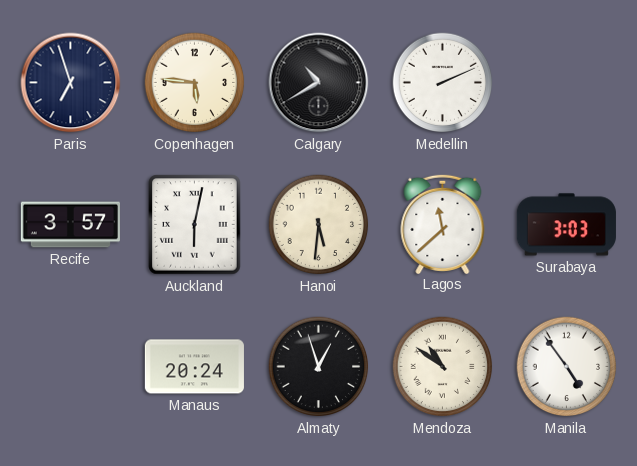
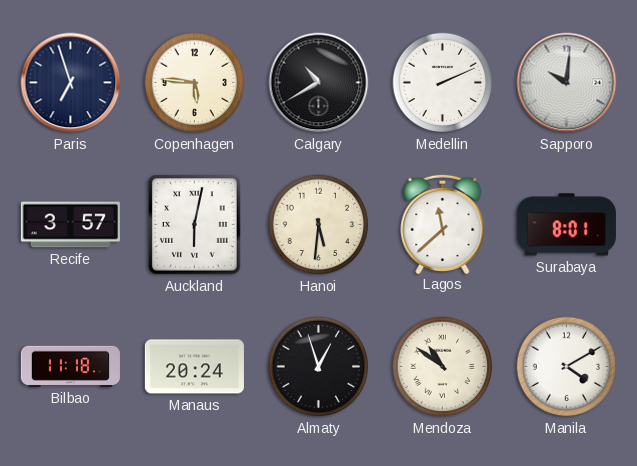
Sapporo: none -> 10:01
Surabaya: 3:03 -> 8:01
Bilbao: none -> 11:18
Manila: 4:54 -> 4:10
